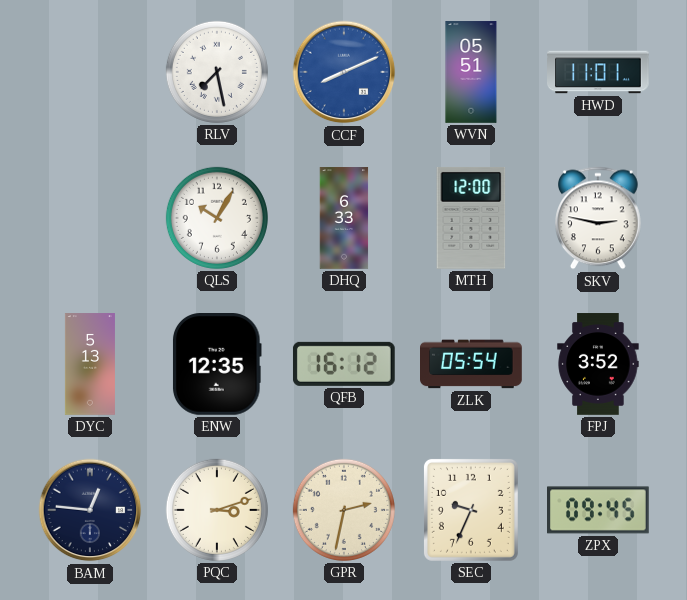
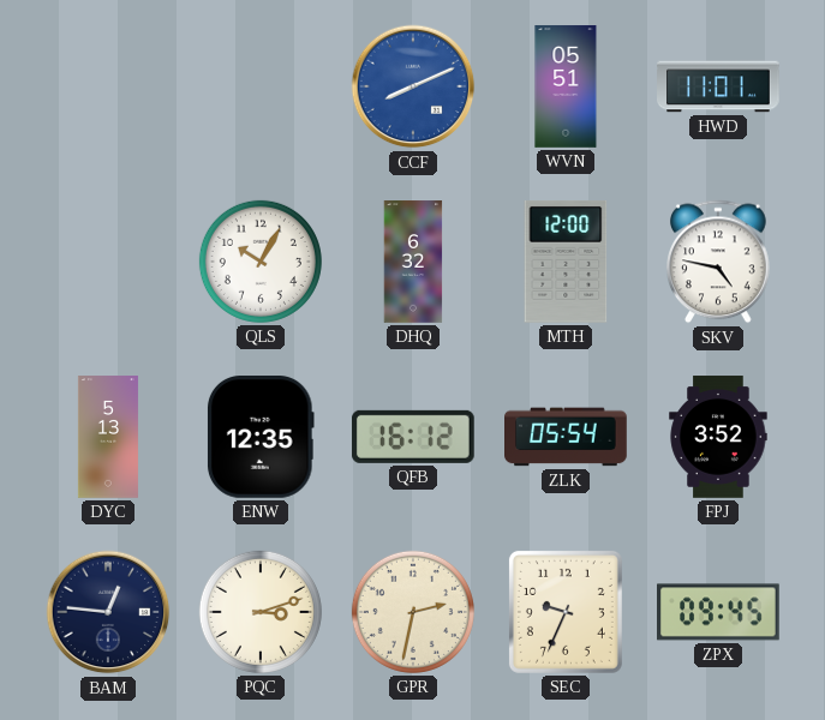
RLV: 7:28 -> none
DHQ: 6:33 -> 6:32
SKV: 2:47 -> 4:47
